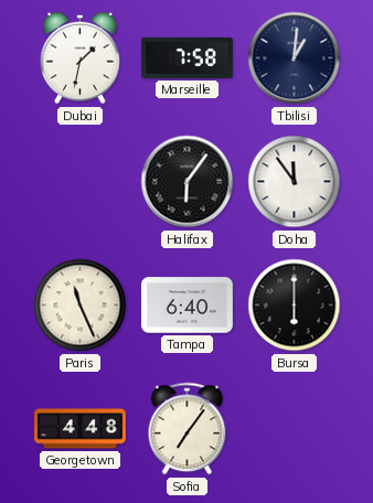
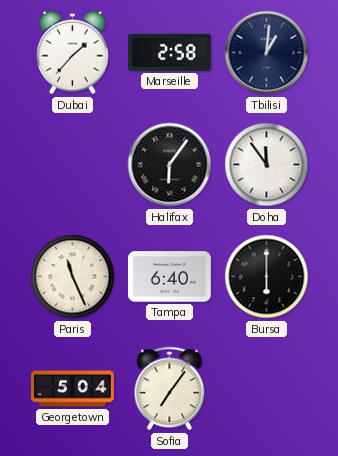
Dubai: 1:32 -> 1:37
Marseille: 7:58 -> 2:58
Georgetown: 4:48 -> 5:04
